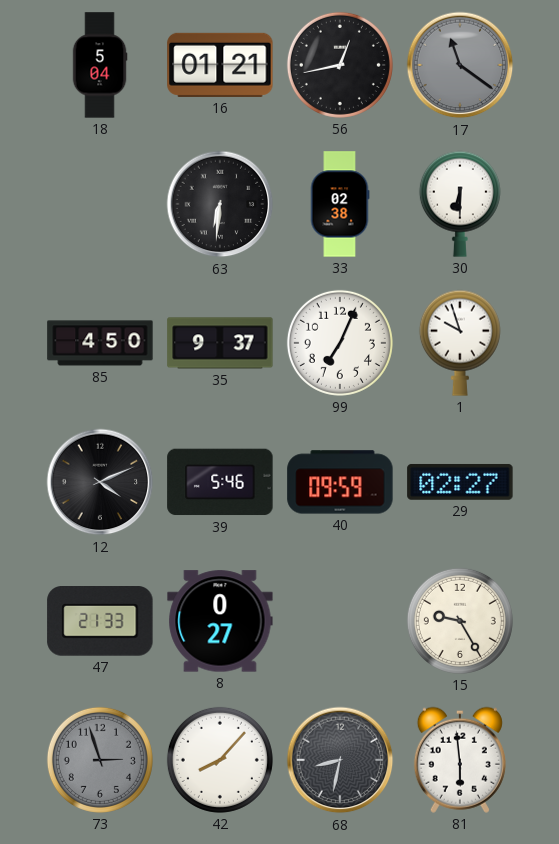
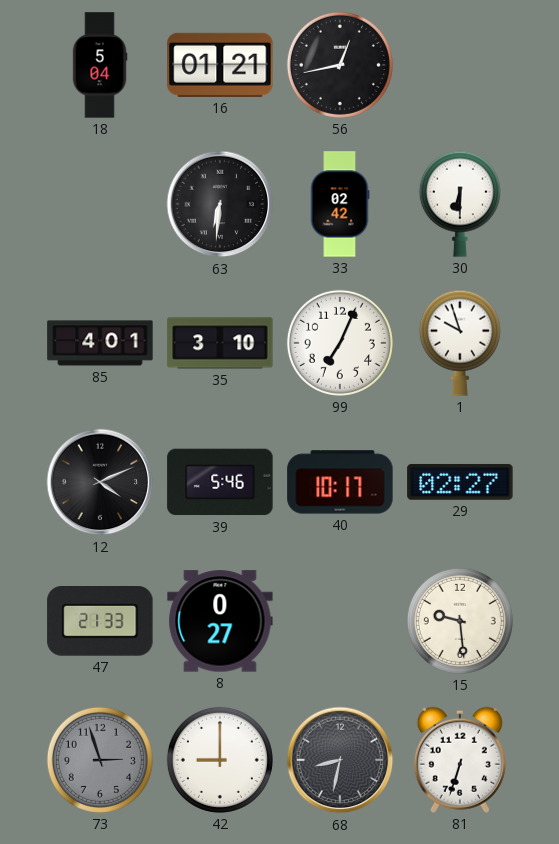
17: 11:21 -> none
33: 02:38 -> 02:42
85: 4:50 -> 4:01
35: 9:37 -> 3:10
40: 09:59 -> 10:17
15: 9:25 -> 9:29
42: 8:07 -> 9:00
81: 5:59 -> 6:33
